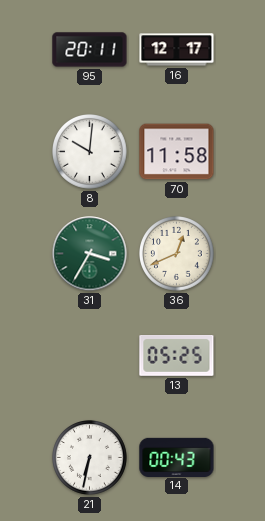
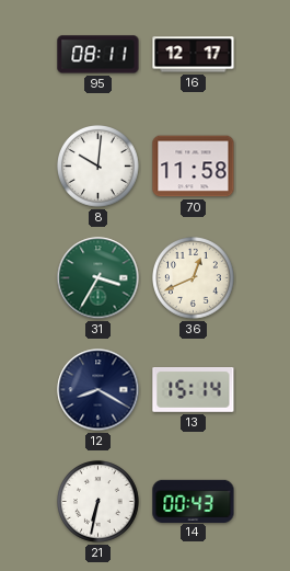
95: 20:11 -> 08:11
12: none -> 8:20
13: 05:25 -> 15:14
